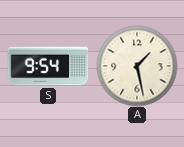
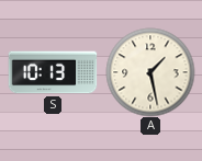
S: 9:54 -> 10:13
